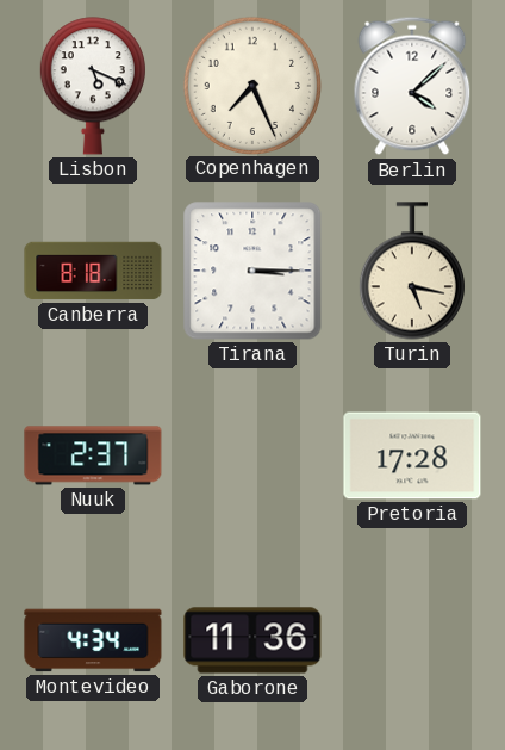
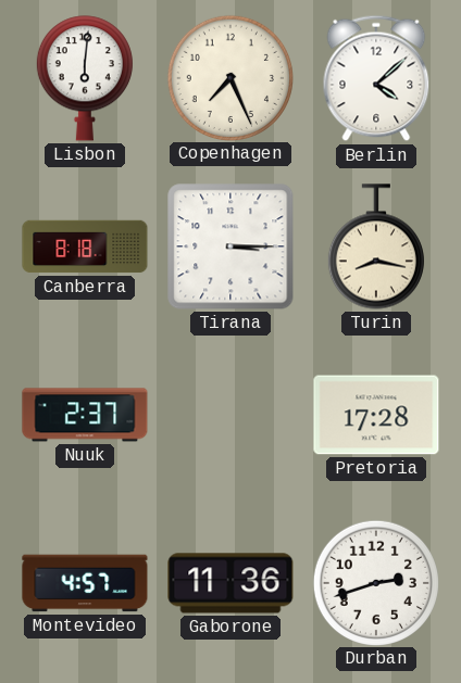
Lisbon: 5:19 -> 6:01
Turin: 5:17 -> 8:17
Montevideo: 4:34 -> 4:57
Durban: none -> 2:42
